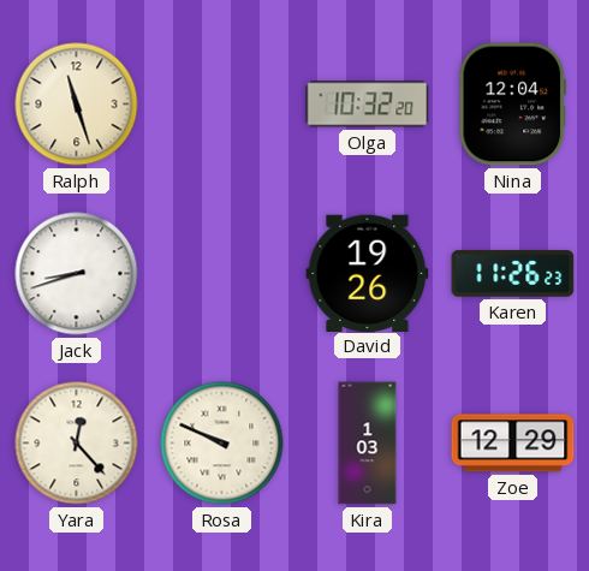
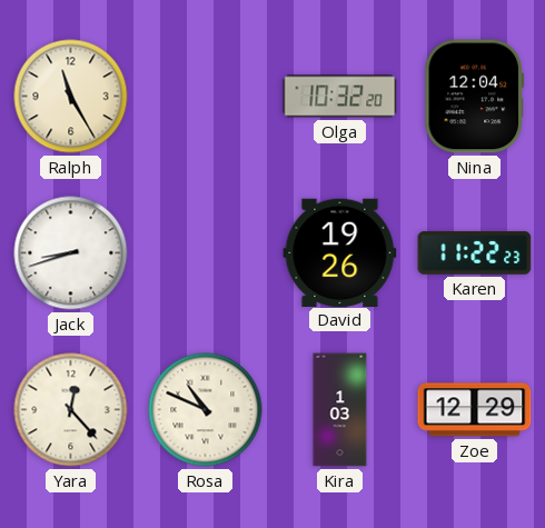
Ralph: 11:27 -> 11:25
Karen: 11:26 -> 11:22
Rosa: 9:49 -> 10:49
